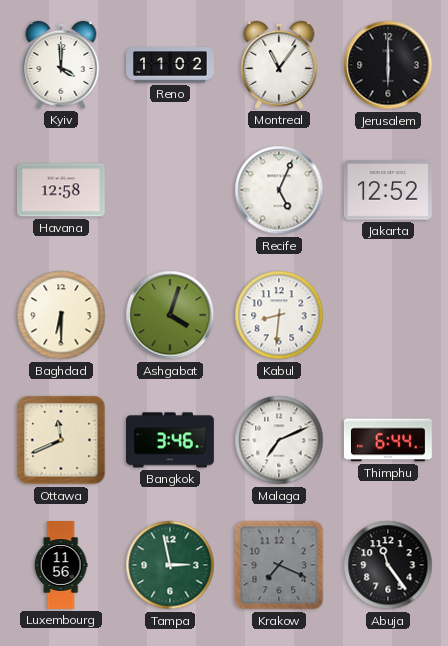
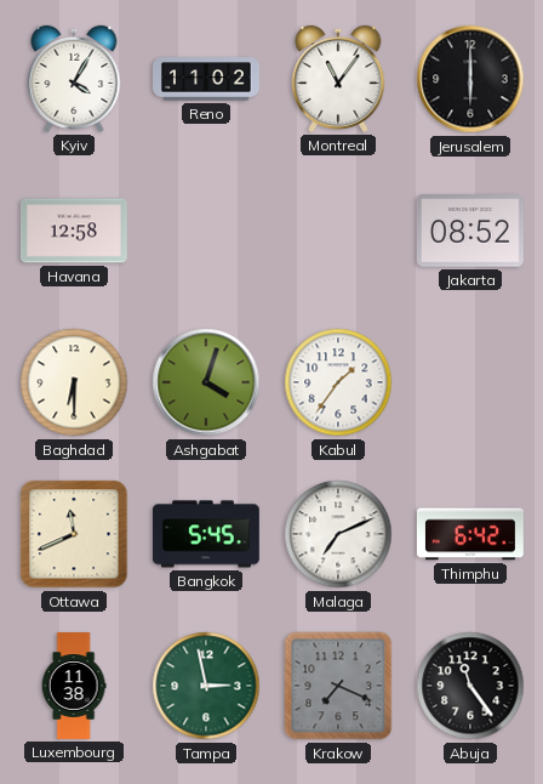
Kyiv: 4:00 -> 4:05
Recife: 5:04 -> none
Jakarta: 12:52 -> 08:52
Kabul: 8:31 -> 1:36
Bangkok: 3:46 -> 5:45
Thimphu: 6:44 -> 6:42
Luxembourg: 11:56 -> 11:38
